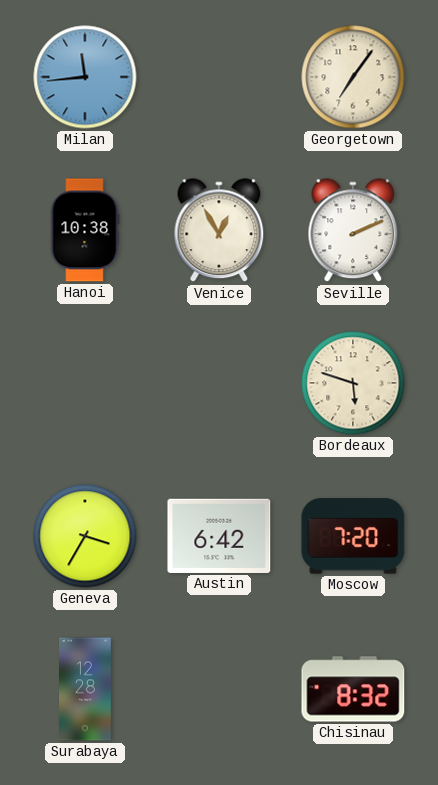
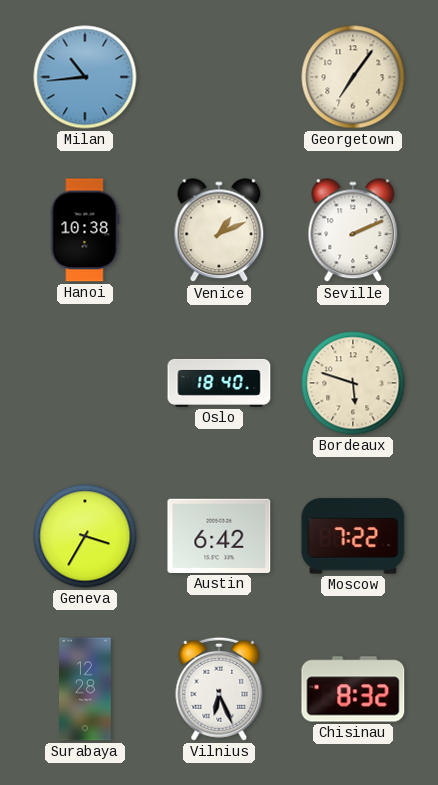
Milan: 11:44 -> 10:44
Venice: 12:55 -> 1:11
Oslo: none -> 18:40
Moscow: 7:20 -> 7:22
Vilnius: none -> 6:26
